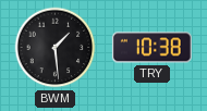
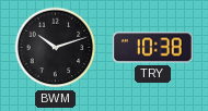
BWM: 1:29 -> 10:12
